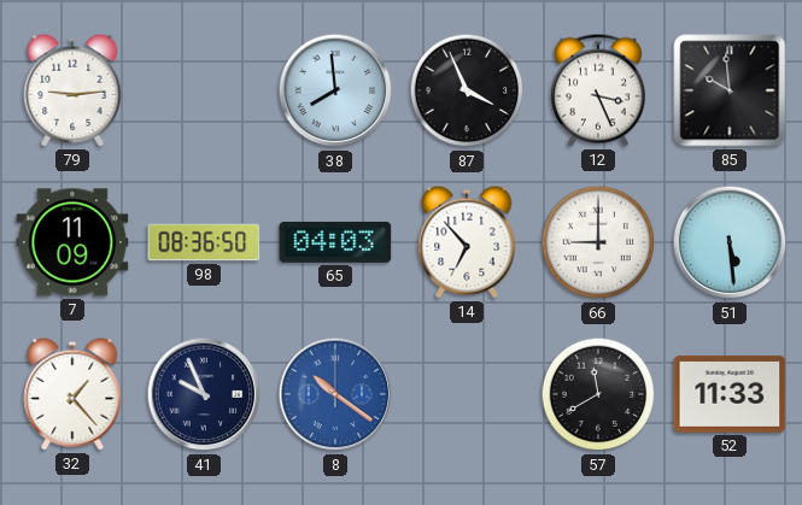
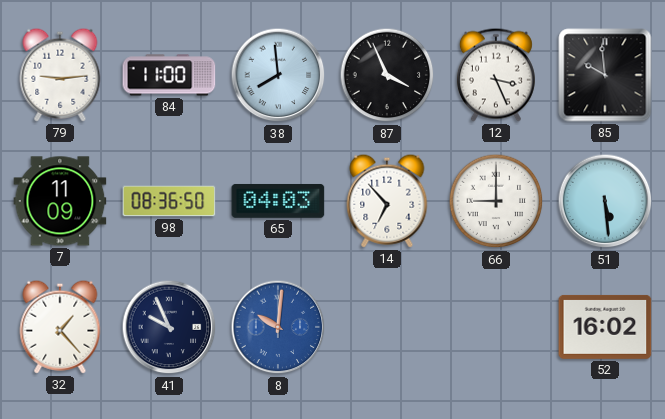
84: none -> 11:00
8: 10:21 -> 10:01
57: 11:40 -> none
52: 11:33 -> 16:02
